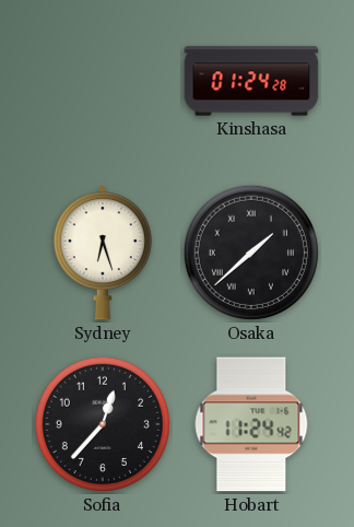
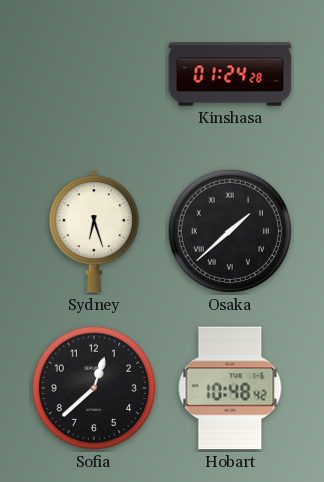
Sofia: 12:37 -> 12:38
Hobart: 11:24 -> 10:48
